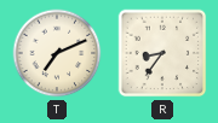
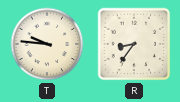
T: 7:11 -> 9:46
